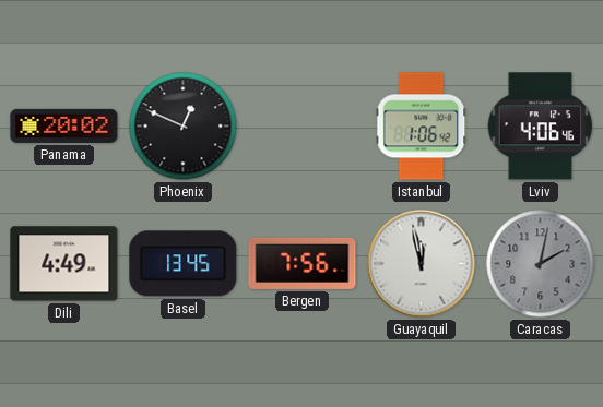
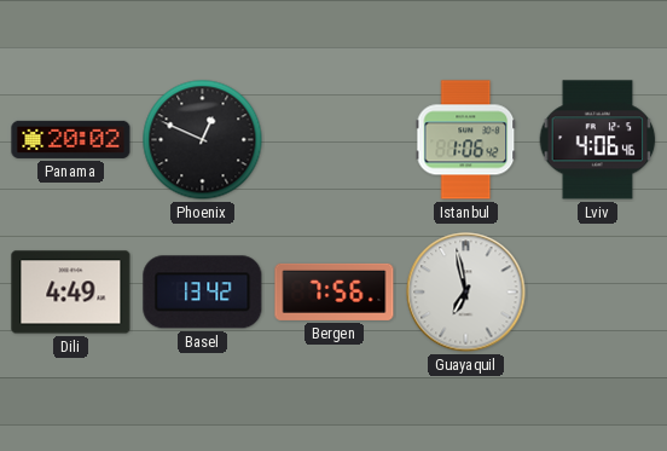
Basel: 13:45 -> 13:42
Guayaquil: 11:58 -> 6:58
Caracas: 2:02 -> none
